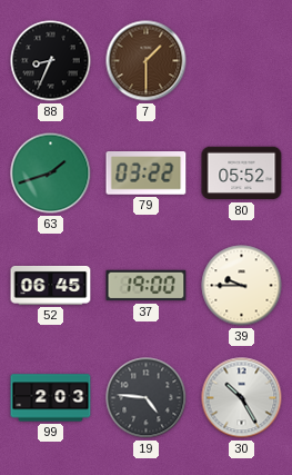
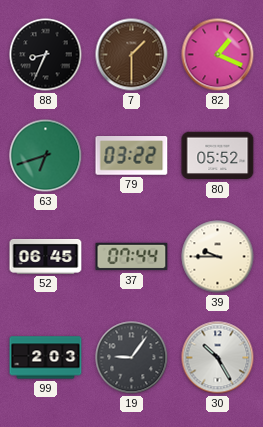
82: none -> 1:19
63: 1:42 -> 6:42
37: 19:00 -> 07:44
19: 4:46 -> 9:06
